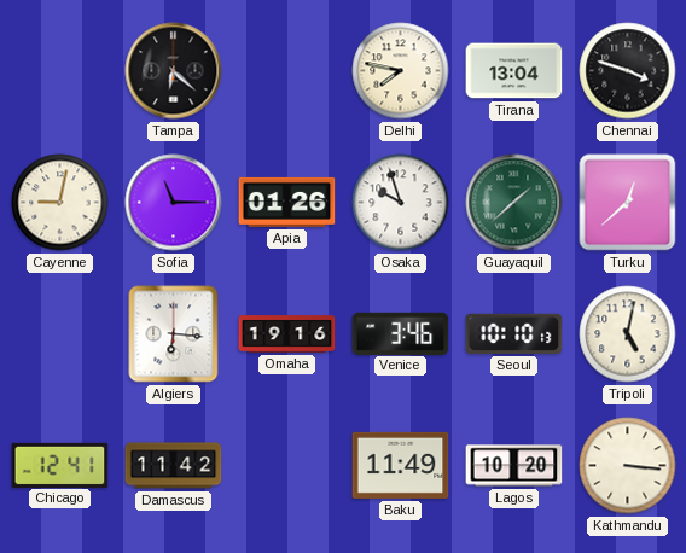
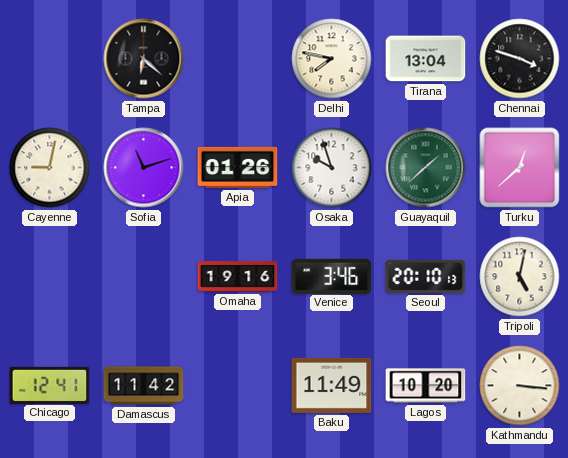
Sofia: 11:15 -> 11:12
Algiers: 6:16 -> none
Seoul: 10:10 -> 20:10
